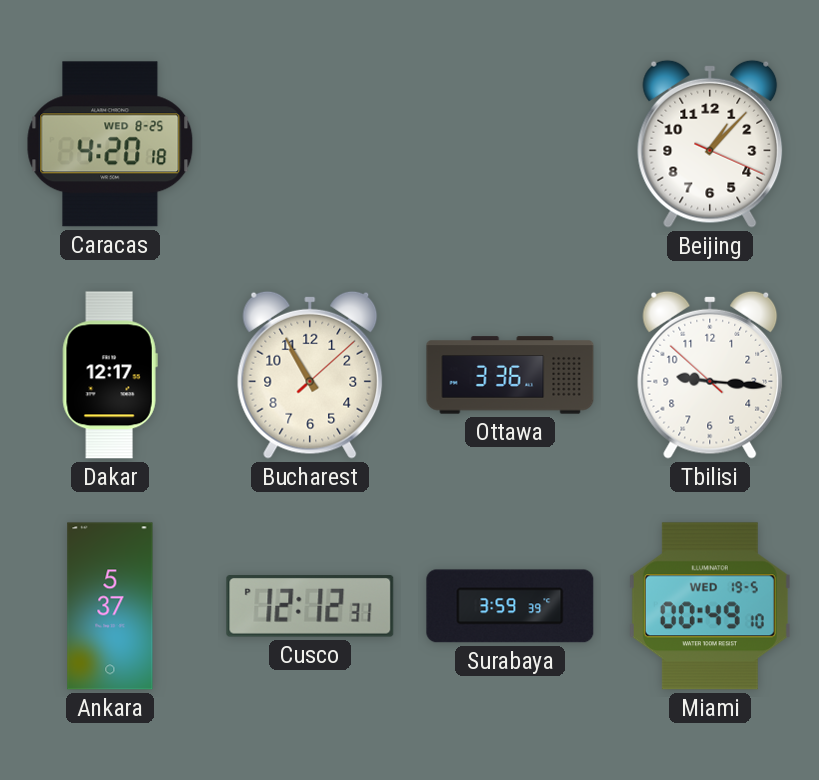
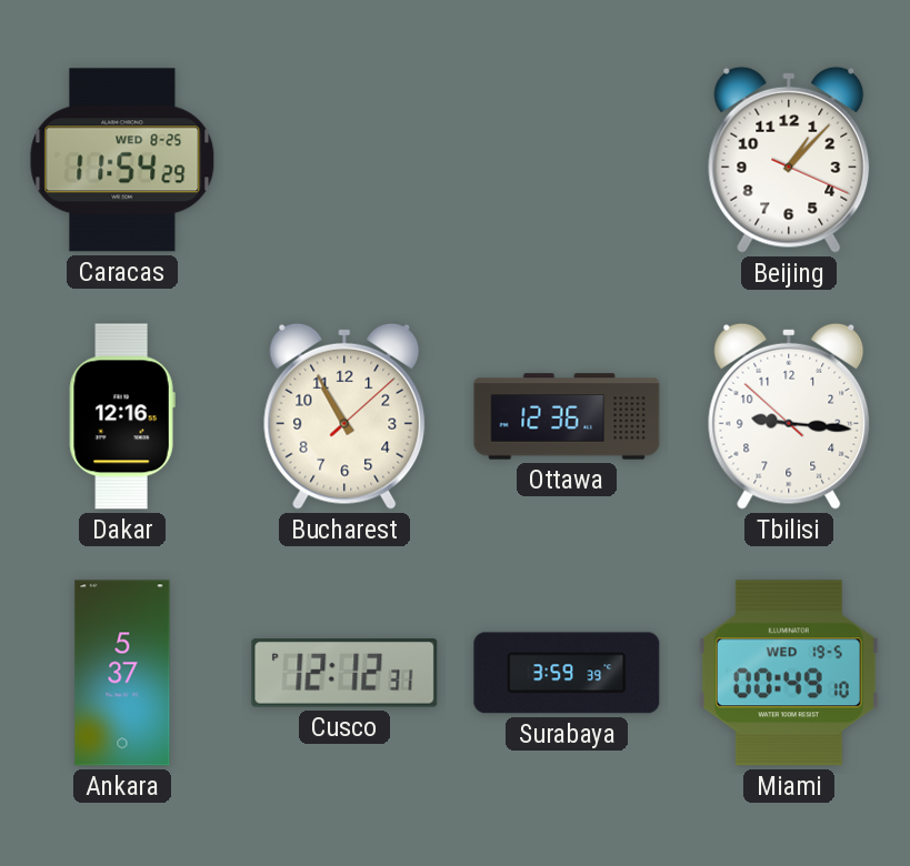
Caracas: 4:20 -> 11:54
Dakar: 12:17 -> 12:16
Ottawa: 3:36 -> 12:36
